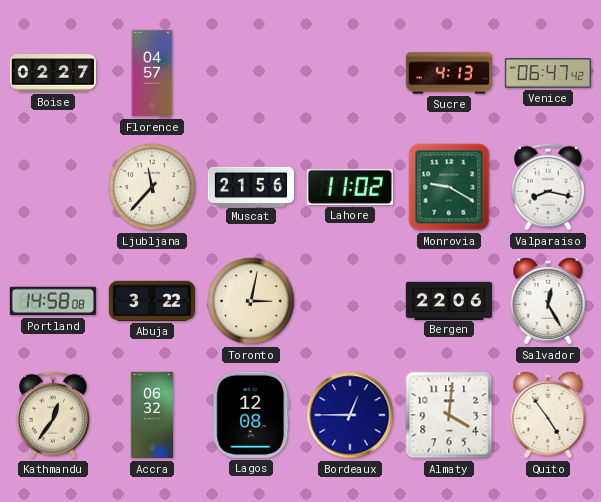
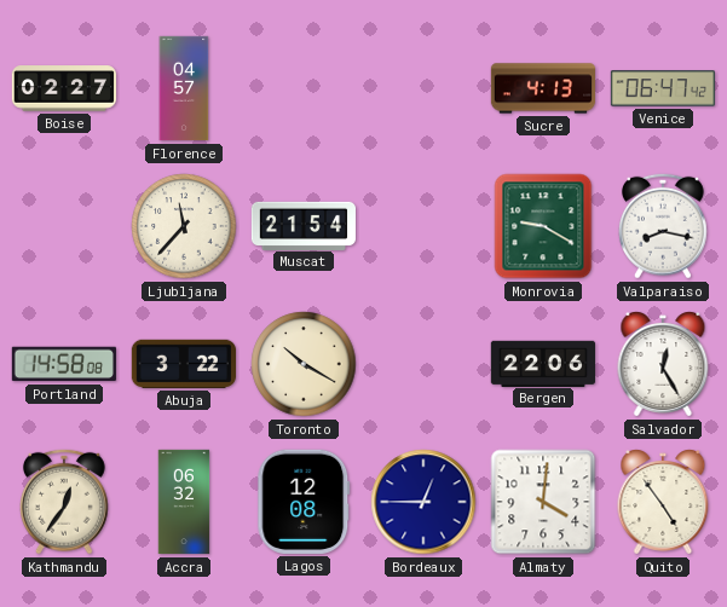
Muscat: 21:56 -> 21:54
Lahore: 11:02 -> none
Toronto: 3:02 -> 10:20
